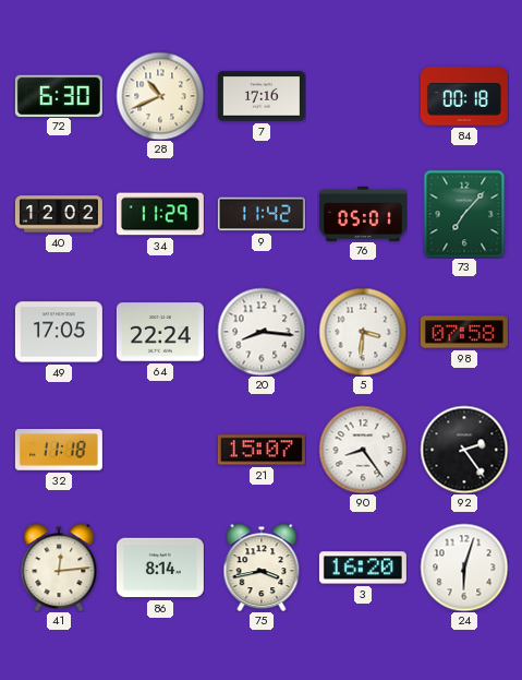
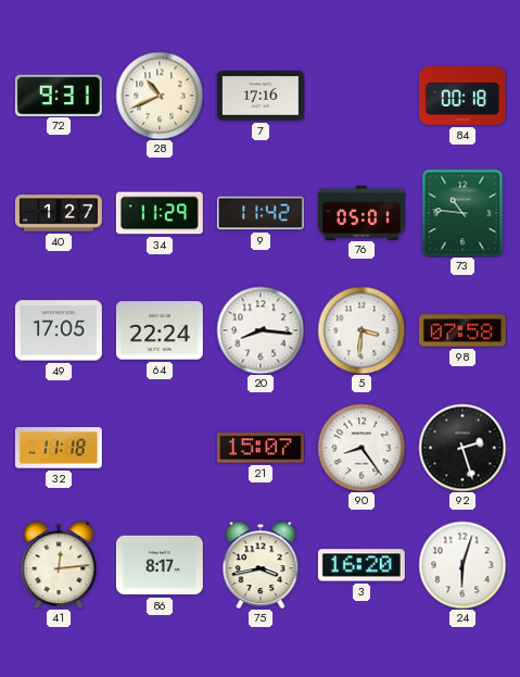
72: 6:30 -> 9:31
40: 12:02 -> 1:27
73: 7:07 -> 10:46
92: 2:24 -> 2:27
86: 8:14 -> 8:17
